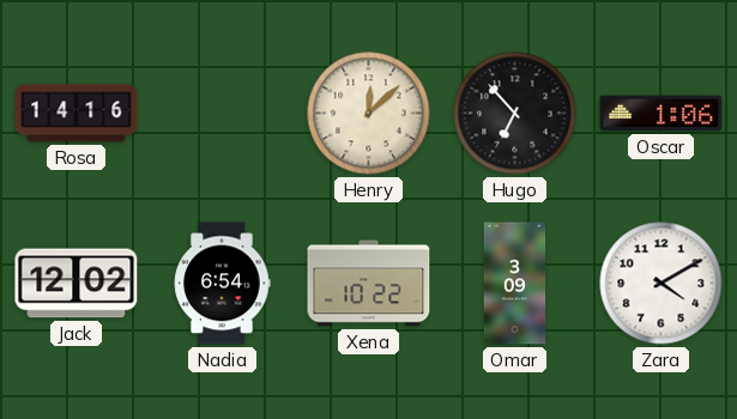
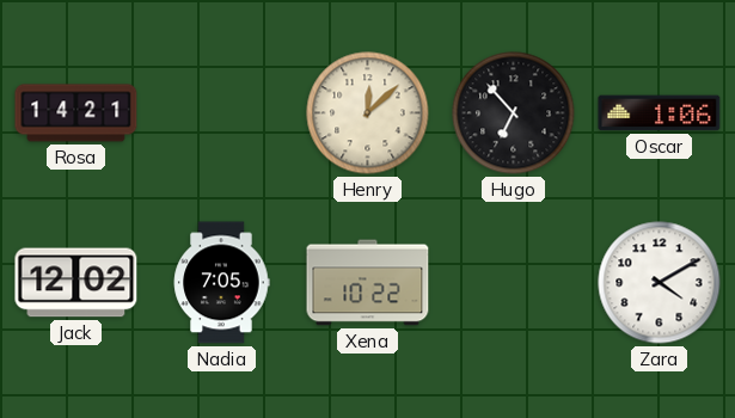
Rosa: 14:16 -> 14:21
Nadia: 6:54 -> 7:05
Omar: 3:09 -> none
